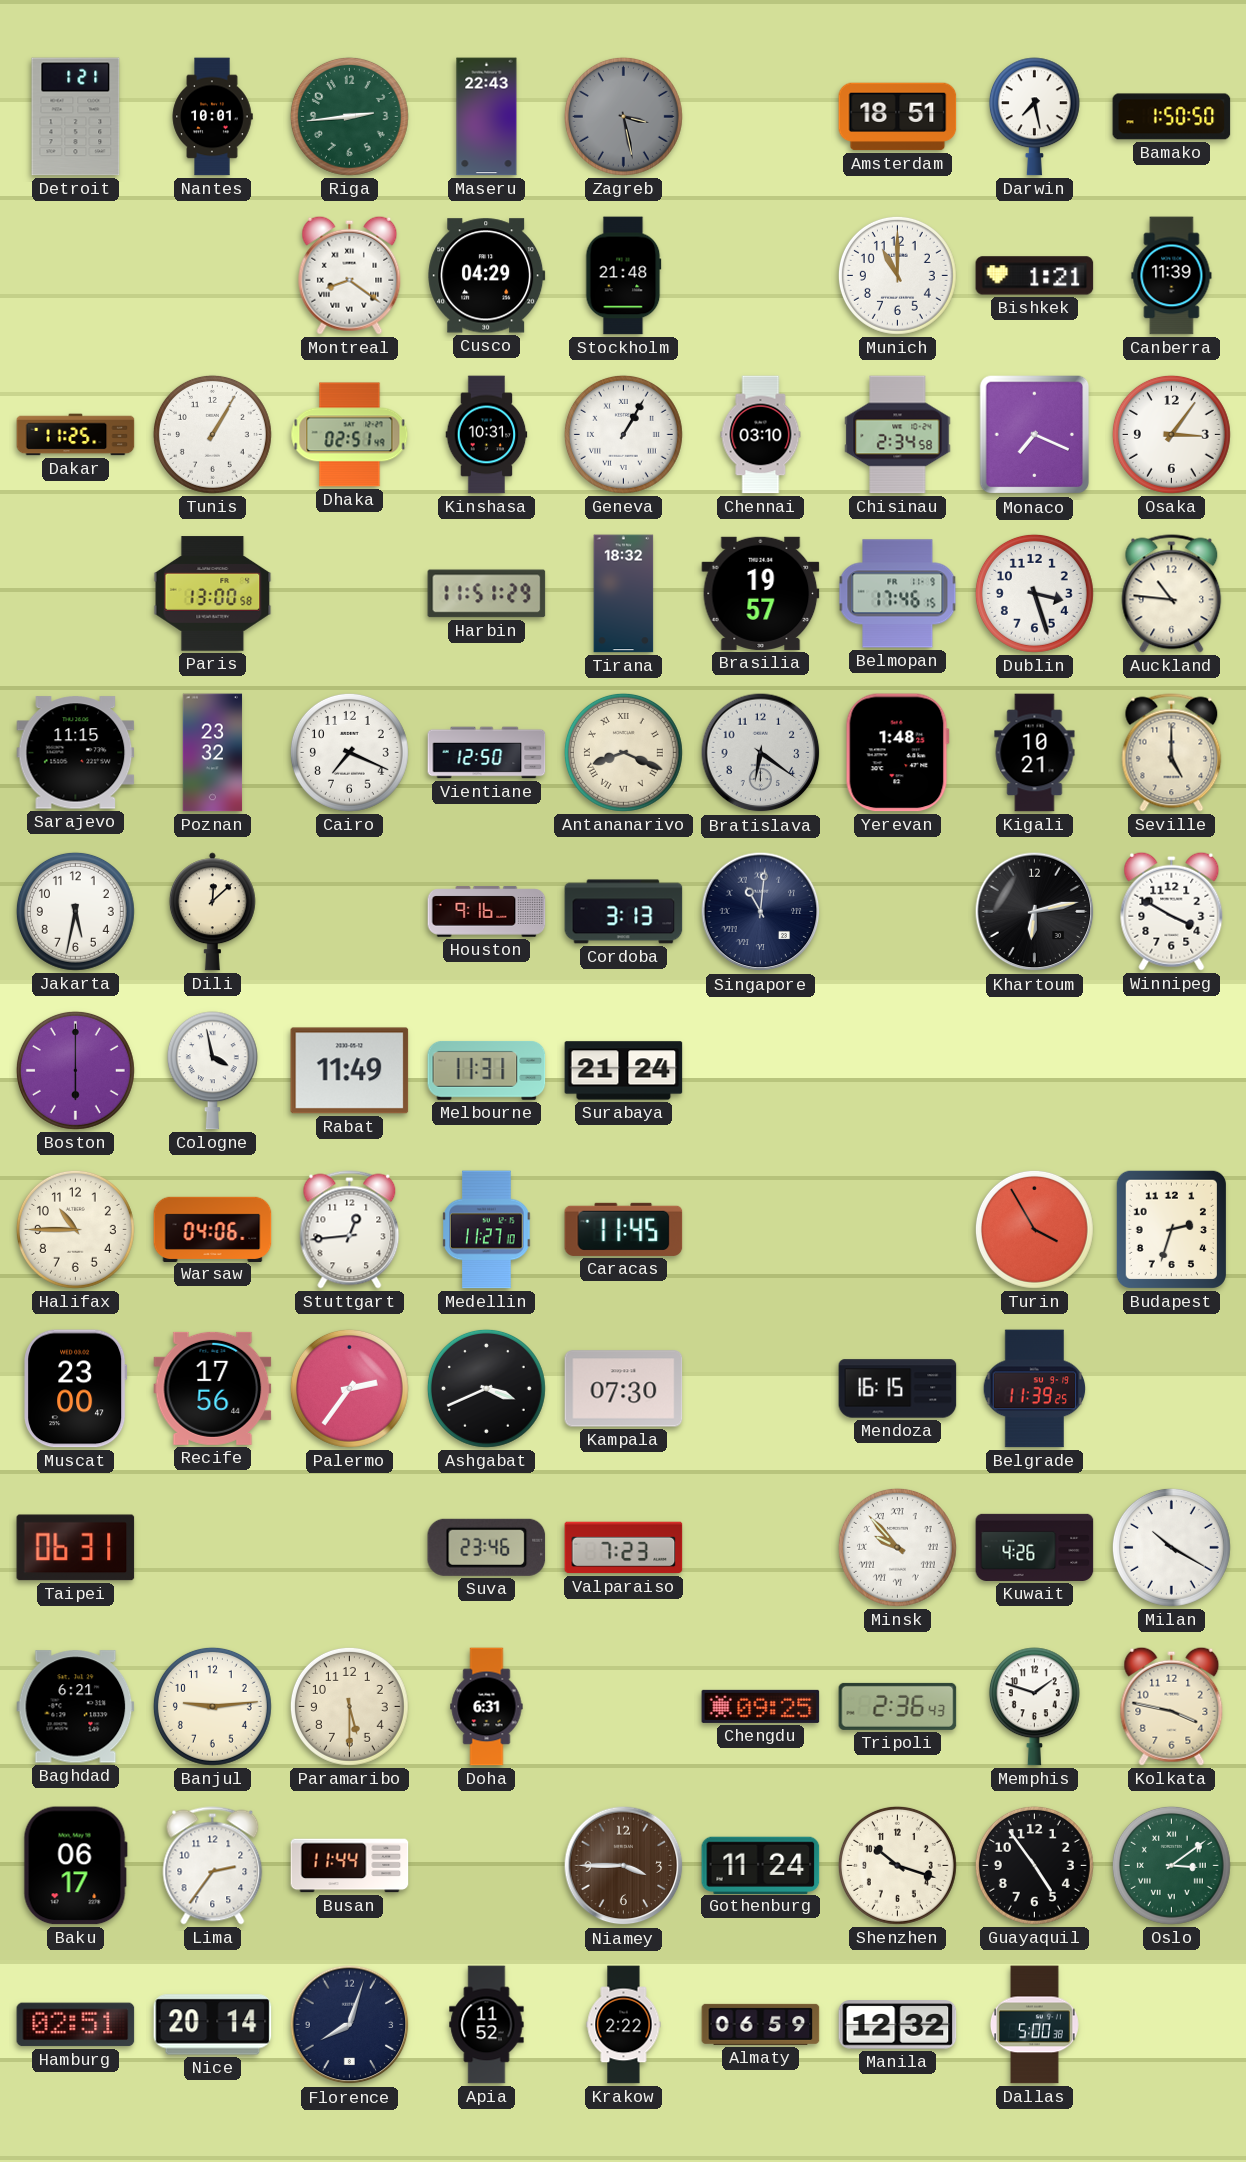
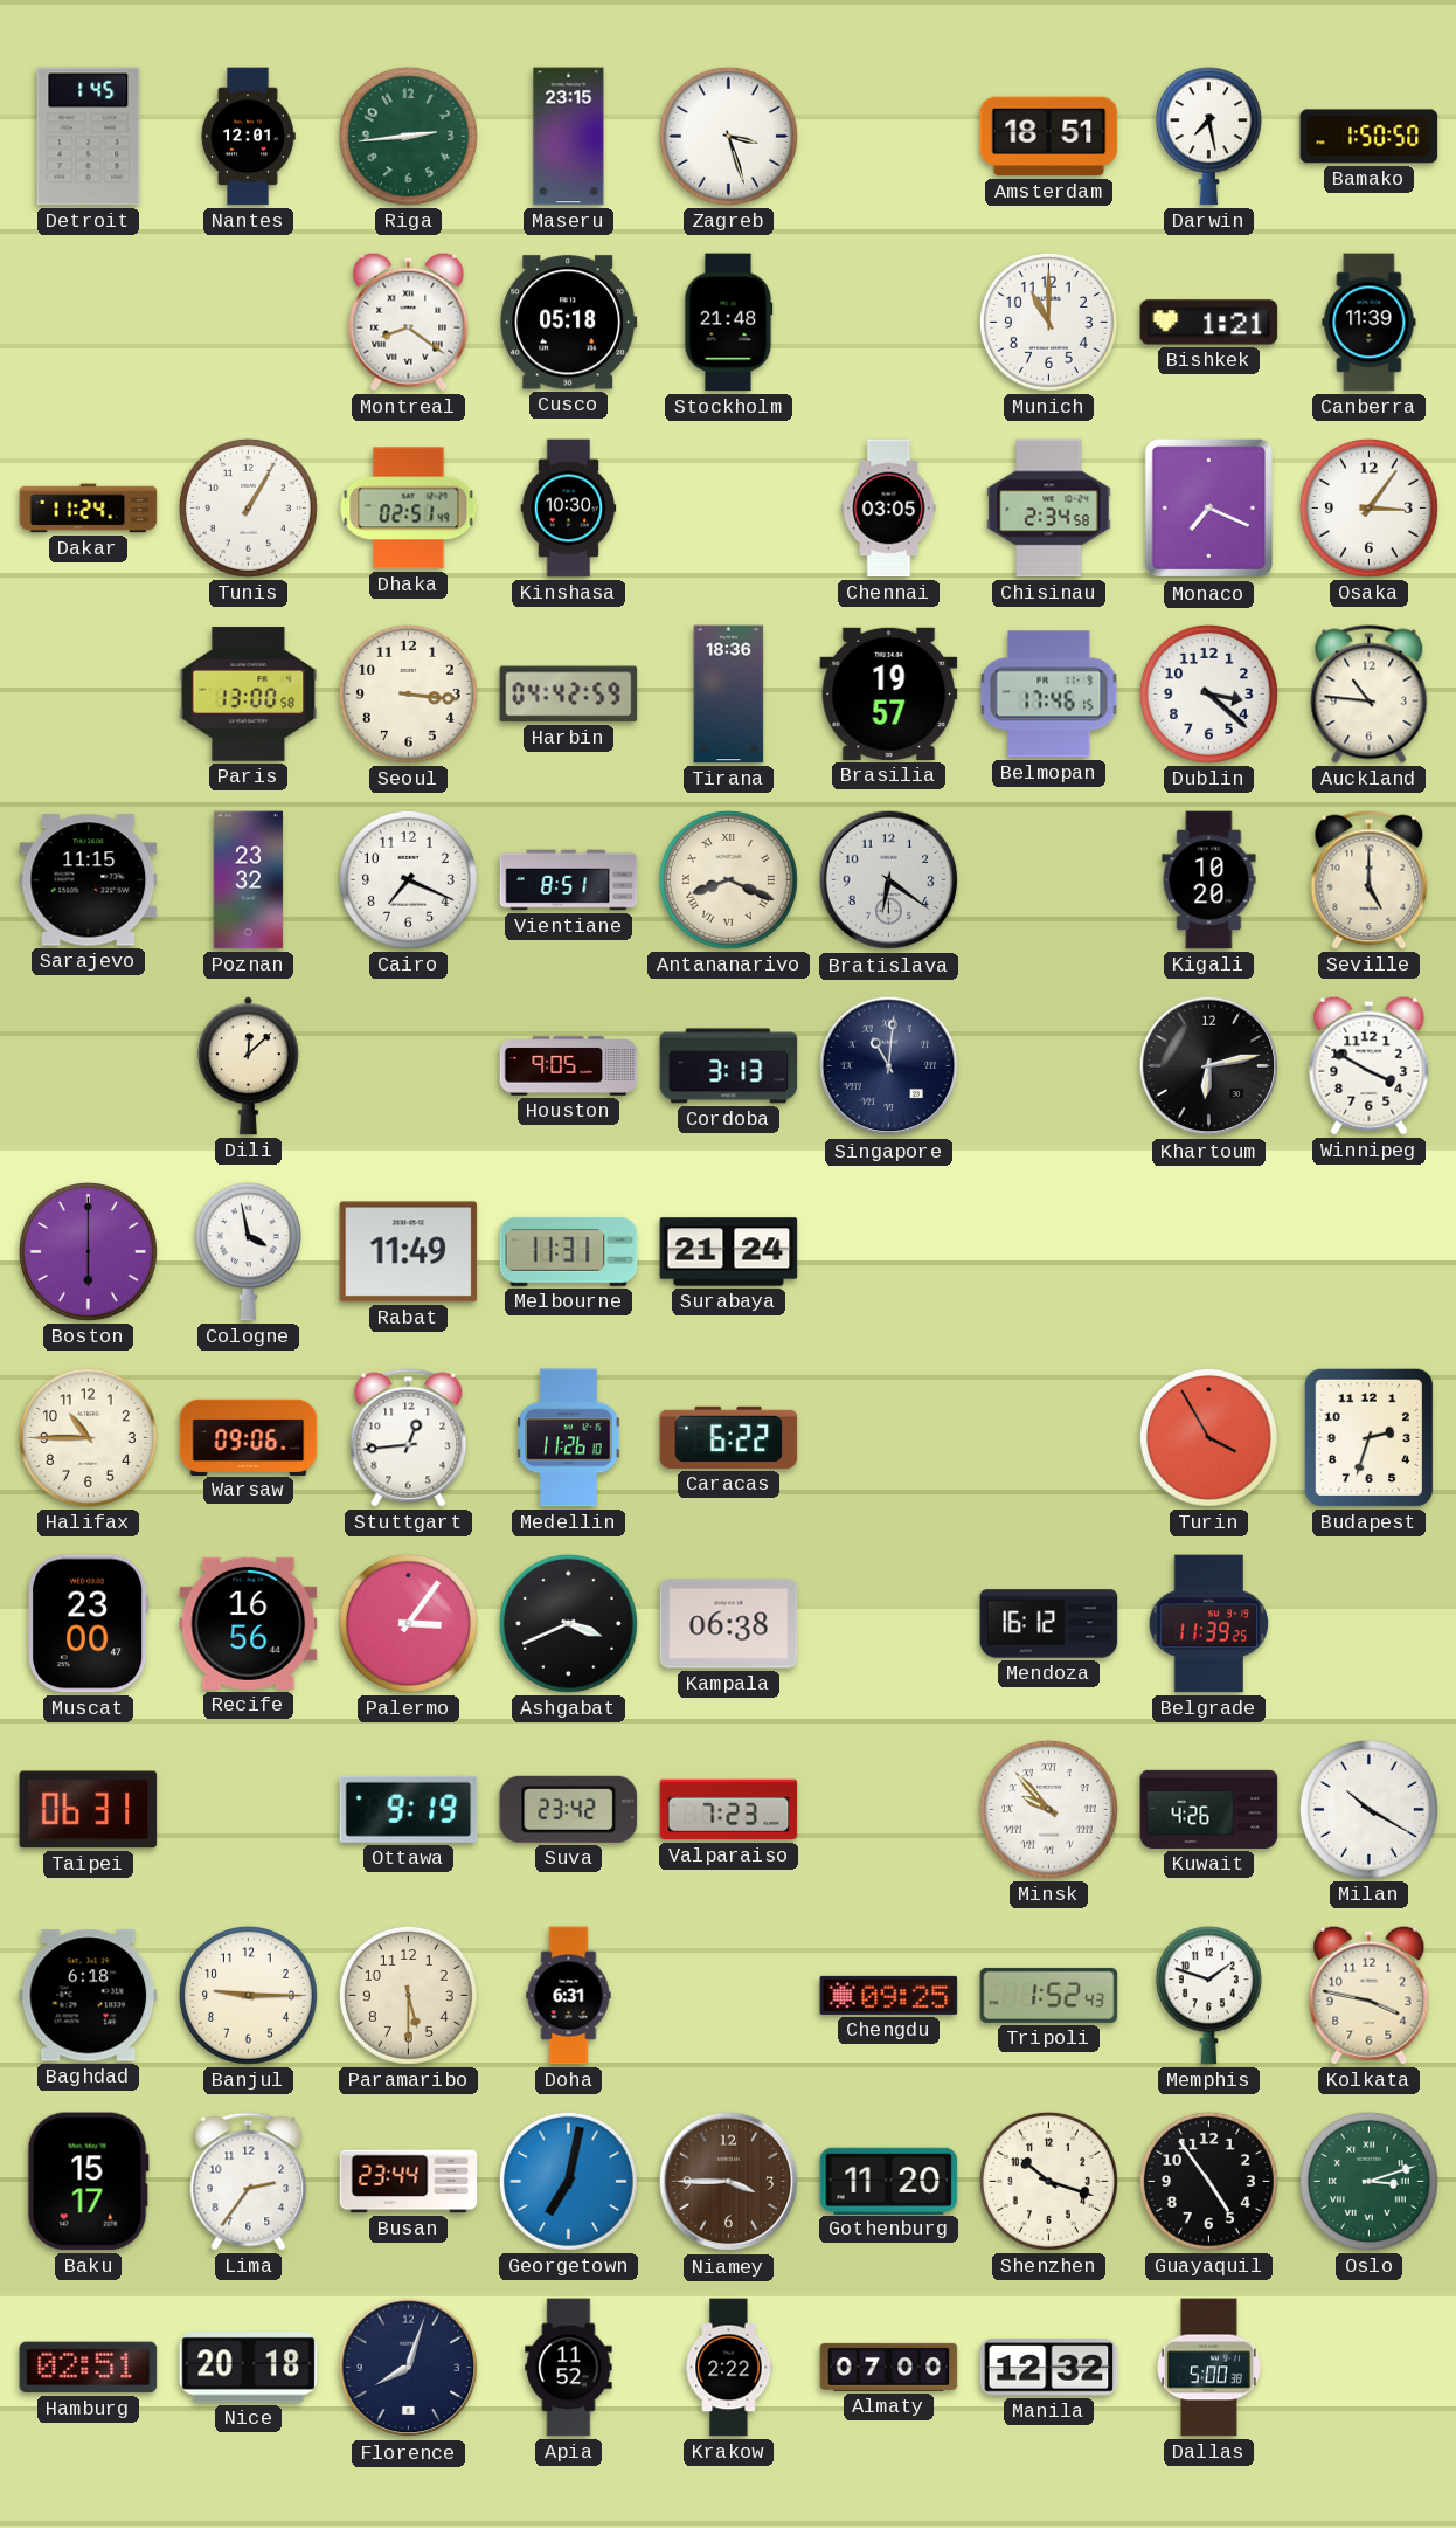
Detroit: 1:21 -> 1:45
Nantes: 10:01 -> 12:01
Maseru: 22:43 -> 23:15
Zagreb: 3:28 -> 3:27
Zagreb dial: grey -> white
Cusco: 04:29 -> 05:18
Dakar: 11:25 -> 11:24
Kinshasa: 10:31 -> 10:30
Geneva: 1:05 -> none
Chennai: 03:10 -> 03:05
Seoul: none -> 3:16
Harbin: 11:51 -> 04:42
Tirana: 18:32 -> 18:36
Dublin: 3:27 -> 3:22
Vientiane: 12:50 -> 8:51
Yerevan: 1:48 -> none
Kigali: 10:21 -> 10:20
Jakarta: 5:32 -> none
Houston: 9:16 -> 9:05
Warsaw: 04:06 -> 09:06
Medellin: 11:27 -> 11:26
Caracas: 11:45 -> 6:22
Recife: 17:56 -> 16:56
Palermo: 2:36 -> 3:06
Kampala: 07:30 -> 06:38
Mendoza: 16:15 -> 16:12
Ottawa: none -> 9:19
Suva: 23:46 -> 23:42
Baghdad: 6:21 -> 6:18
Banjul: 9:14 -> 9:15
Tripoli: 2:36 -> 1:52
Baku: 06:17 -> 15:17
Busan: 11:44 -> 23:44
Georgetown: none -> 7:02
Gothenburg: 11:24 -> 11:20
Oslo: 3:09 -> 3:12
Nice: 20:14 -> 20:18
Almaty: 06:59 -> 07:00
